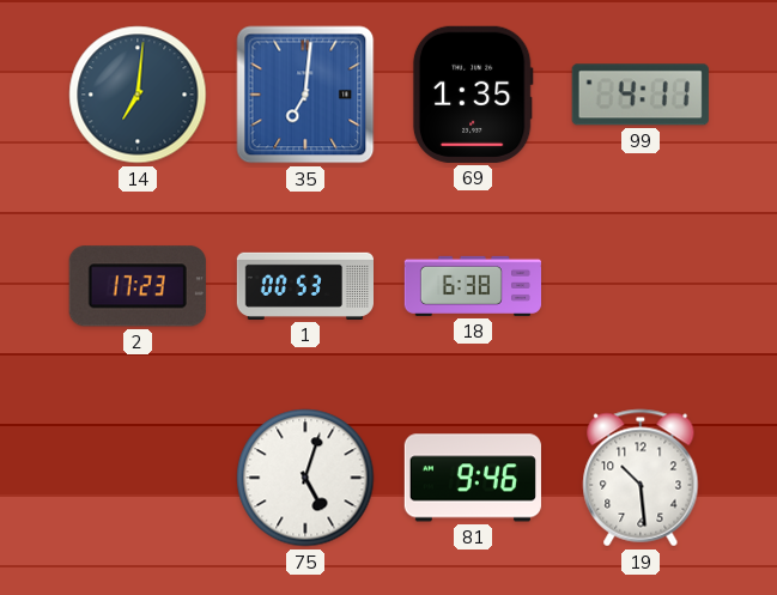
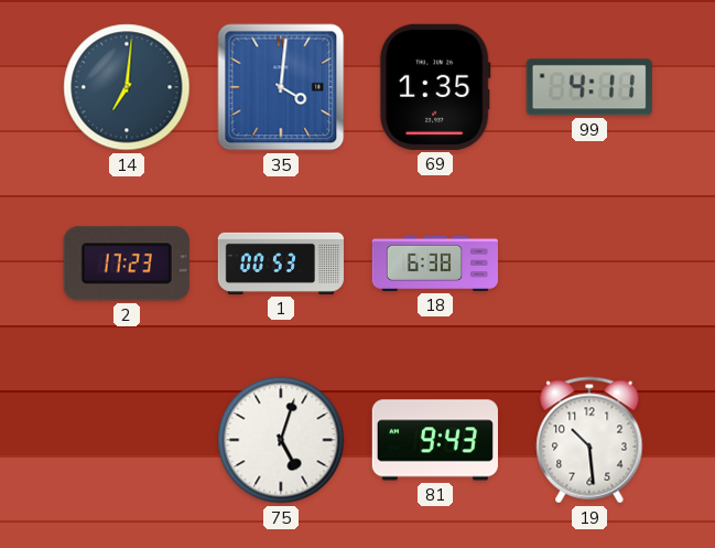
35: 7:01 -> 4:01
81: 9:46 -> 9:43
